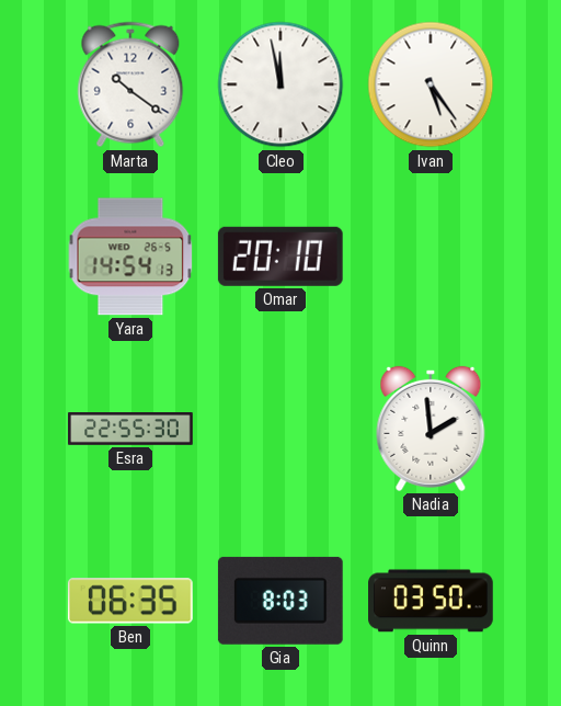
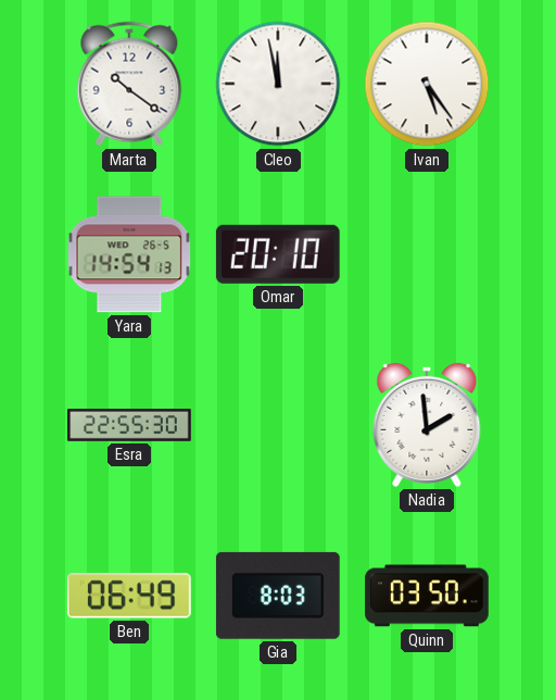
Ben: 06:35 -> 06:49
